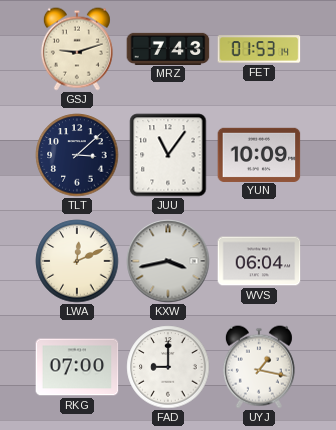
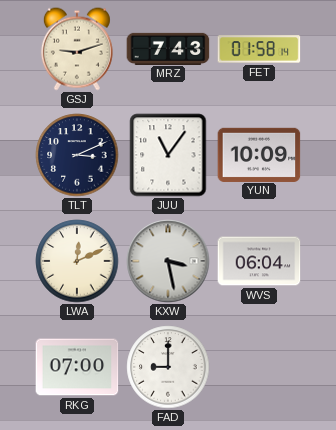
FET: 01:53 -> 01:58
TLT: 3:08 -> 3:11
KXW: 3:43 -> 3:28
UYJ: 1:17 -> none
